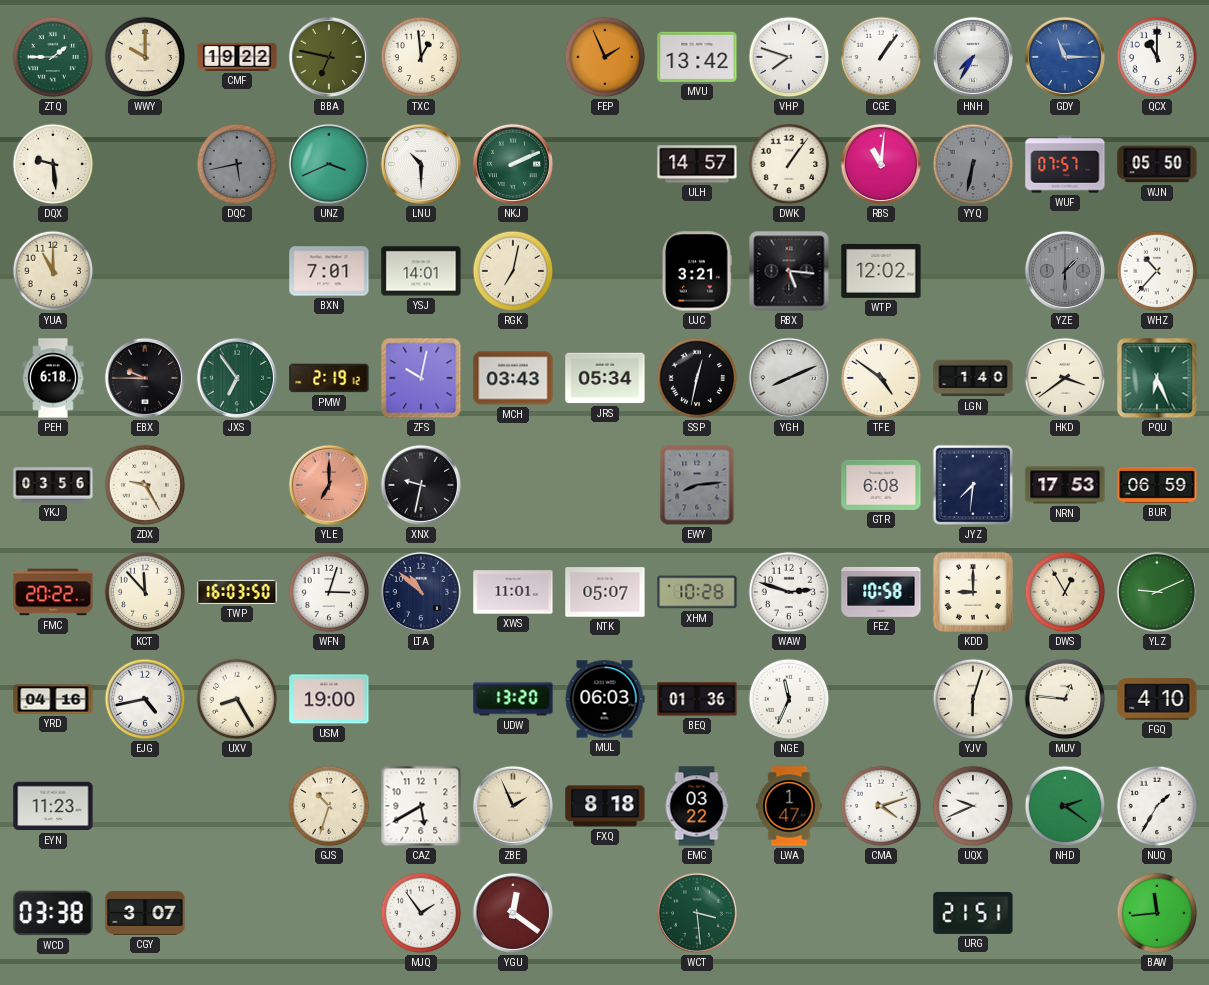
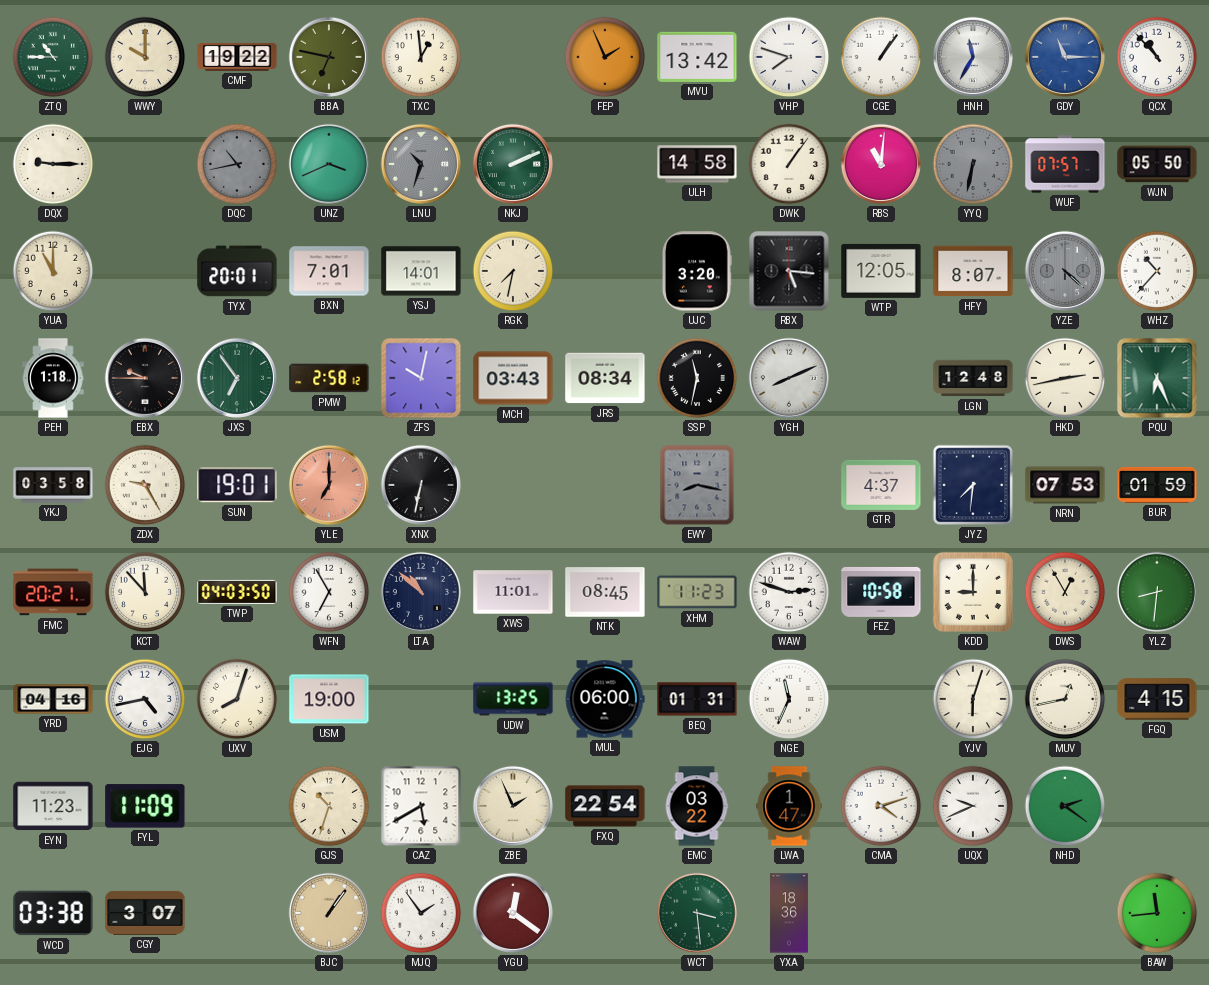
ZTQ: 1:45 -> 10:45
HNH: 7:35 -> 11:35
QCX: 11:00 -> 10:53
DQX: 9:29 -> 9:15
DQC: 5:43 -> 10:43
LNU: 10:30 -> 10:33
LNU dial: white -> grey
ULH: 14:57 -> 14:58
TYX: none -> 20:01
RGK: 7:02 -> 7:32
UJC: 3:21 -> 3:20
WTP: 12:02 -> 12:05
HFY: none -> 8:07
YZE: 1:30 -> 4:22
PEH: 6:18 -> 1:18
PMW: 2:19 -> 2:58
JRS: 05:34 -> 08:34
SSP: 12:32 -> 11:32
TFE: 4:51 -> none
LGN: 1:40 -> 12:48
HKD: 3:39 -> 2:43
YKJ: 03:56 -> 03:58
SUN: none -> 19:01
XNX: 9:32 -> 6:32
EWY: 8:14 -> 8:17
GTR: 6:08 -> 4:37
NRN: 17:53 -> 07:53
BUR: 06:59 -> 01:59
FMC: 20:22 -> 20:21
TWP: 16:03 -> 04:03
WFN: 3:03 -> 6:55
NTK: 05:07 -> 08:45
XHM: 10:28 -> 11:23
YLZ: 9:11 -> 8:31
UXV: 8:25 -> 8:03
UDW: 13:20 -> 13:25
MUL: 06:03 -> 06:00
BEQ: 01:36 -> 01:31
MUV: 12:46 -> 12:43
FGQ: 4:10 -> 4:15
FYL: none -> 11:09
FXQ: 8:18 -> 22:54
NUQ: 1:35 -> none
BJC: none -> 1:06
YXA: none -> 18:36
URG: 21:51 -> none
